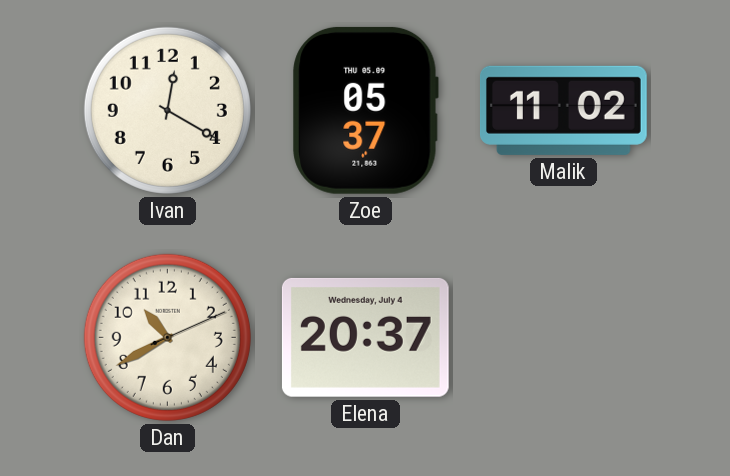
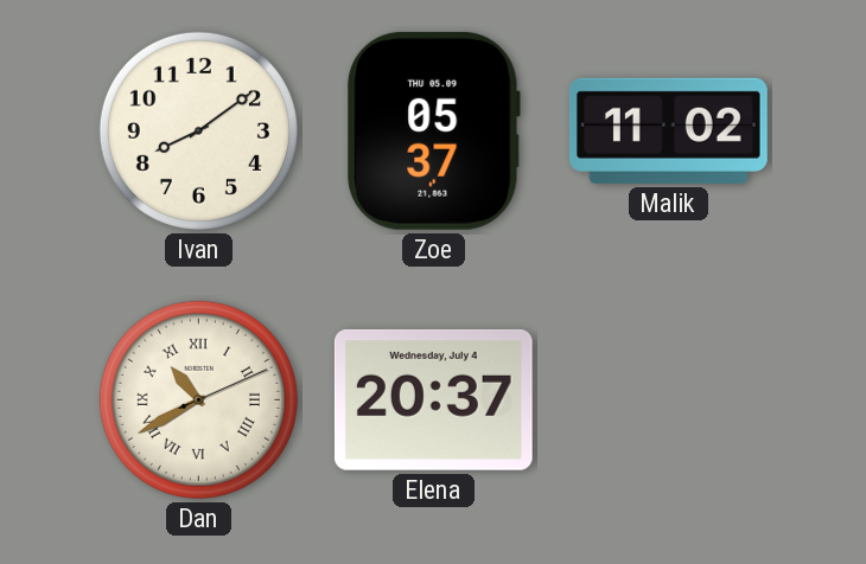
Ivan: 12:20 -> 8:09
Dan numerals: Arabic -> Roman
